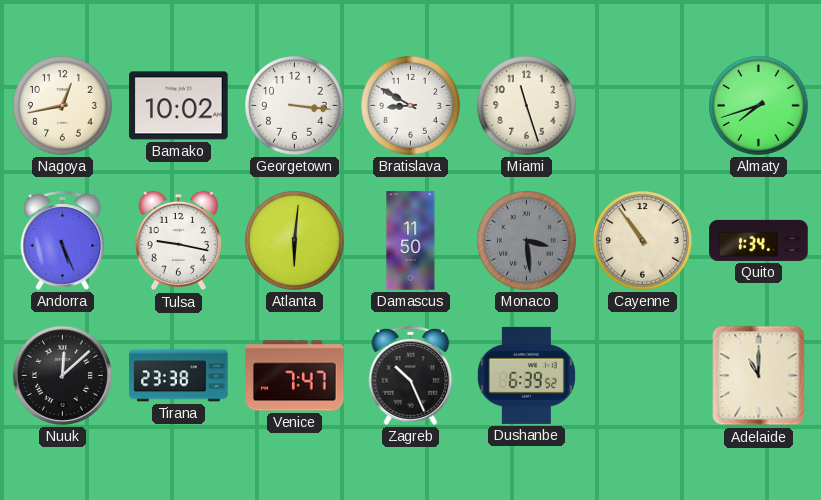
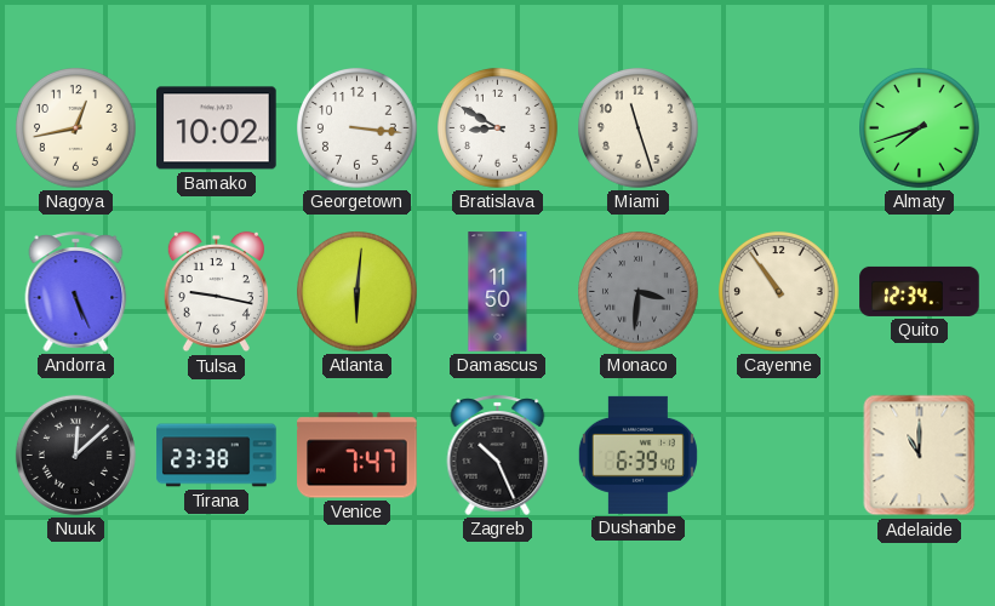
Monaco: 3:29 -> 3:31
Quito: 1:34 -> 12:34
Dushanbe: 6:39:52 -> 6:39:40
